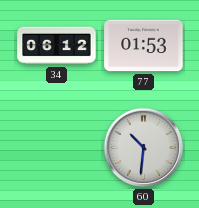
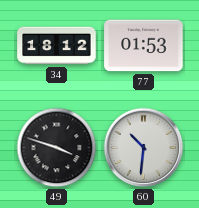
34: 06:12 -> 18:12
49: none -> 3:48
